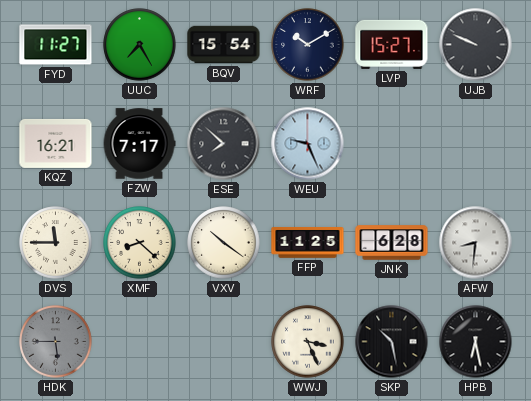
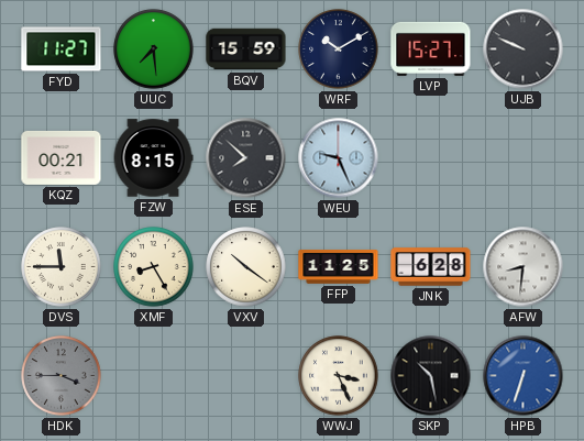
UUC: 7:25 -> 7:29
BQV: 15:54 -> 15:59
KQZ: 16:21 -> 00:21
FZW: 7:17 -> 8:15
XMF: 8:22 -> 8:25
HDK: 5:45 -> 3:45
HPB: 6:28 -> 6:33
HPB dial: black -> blue
